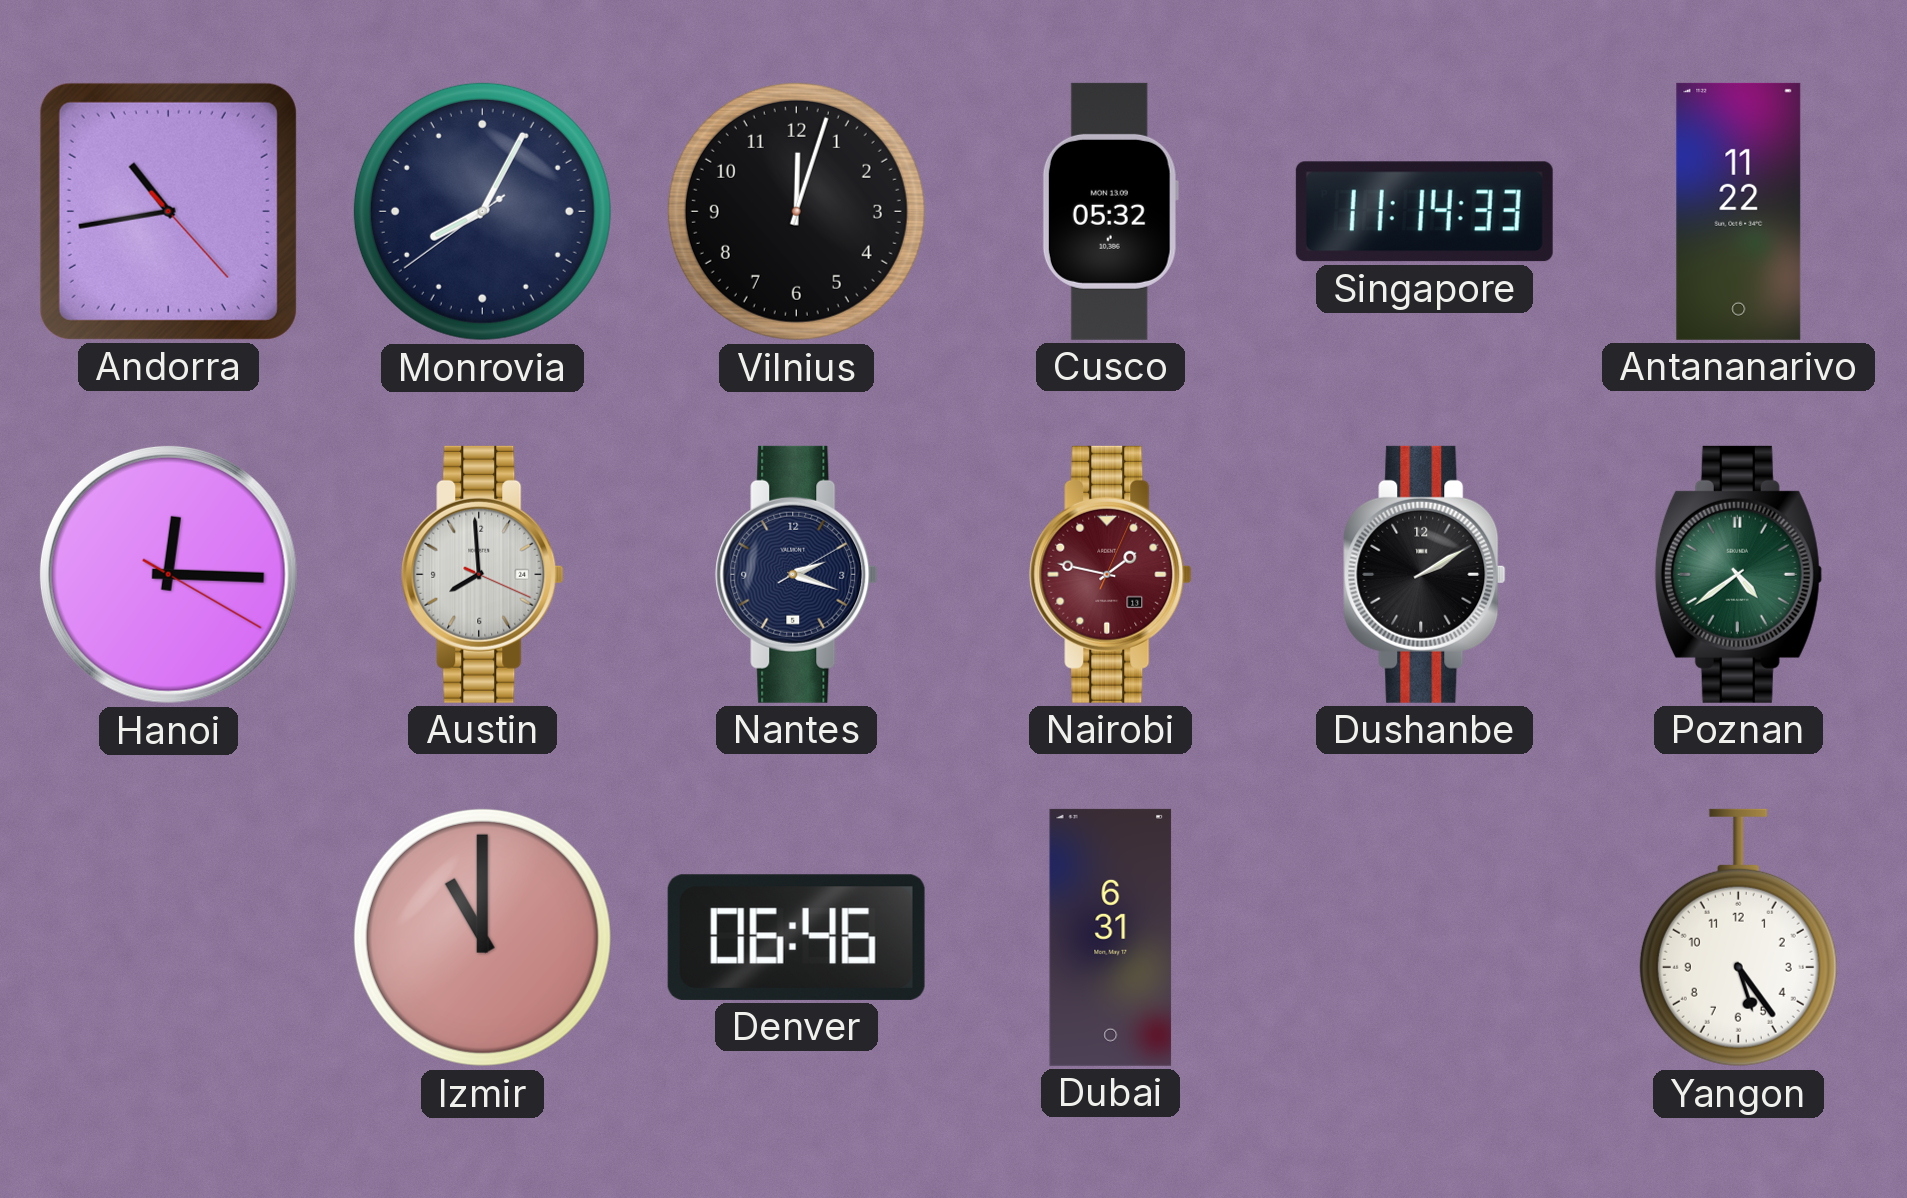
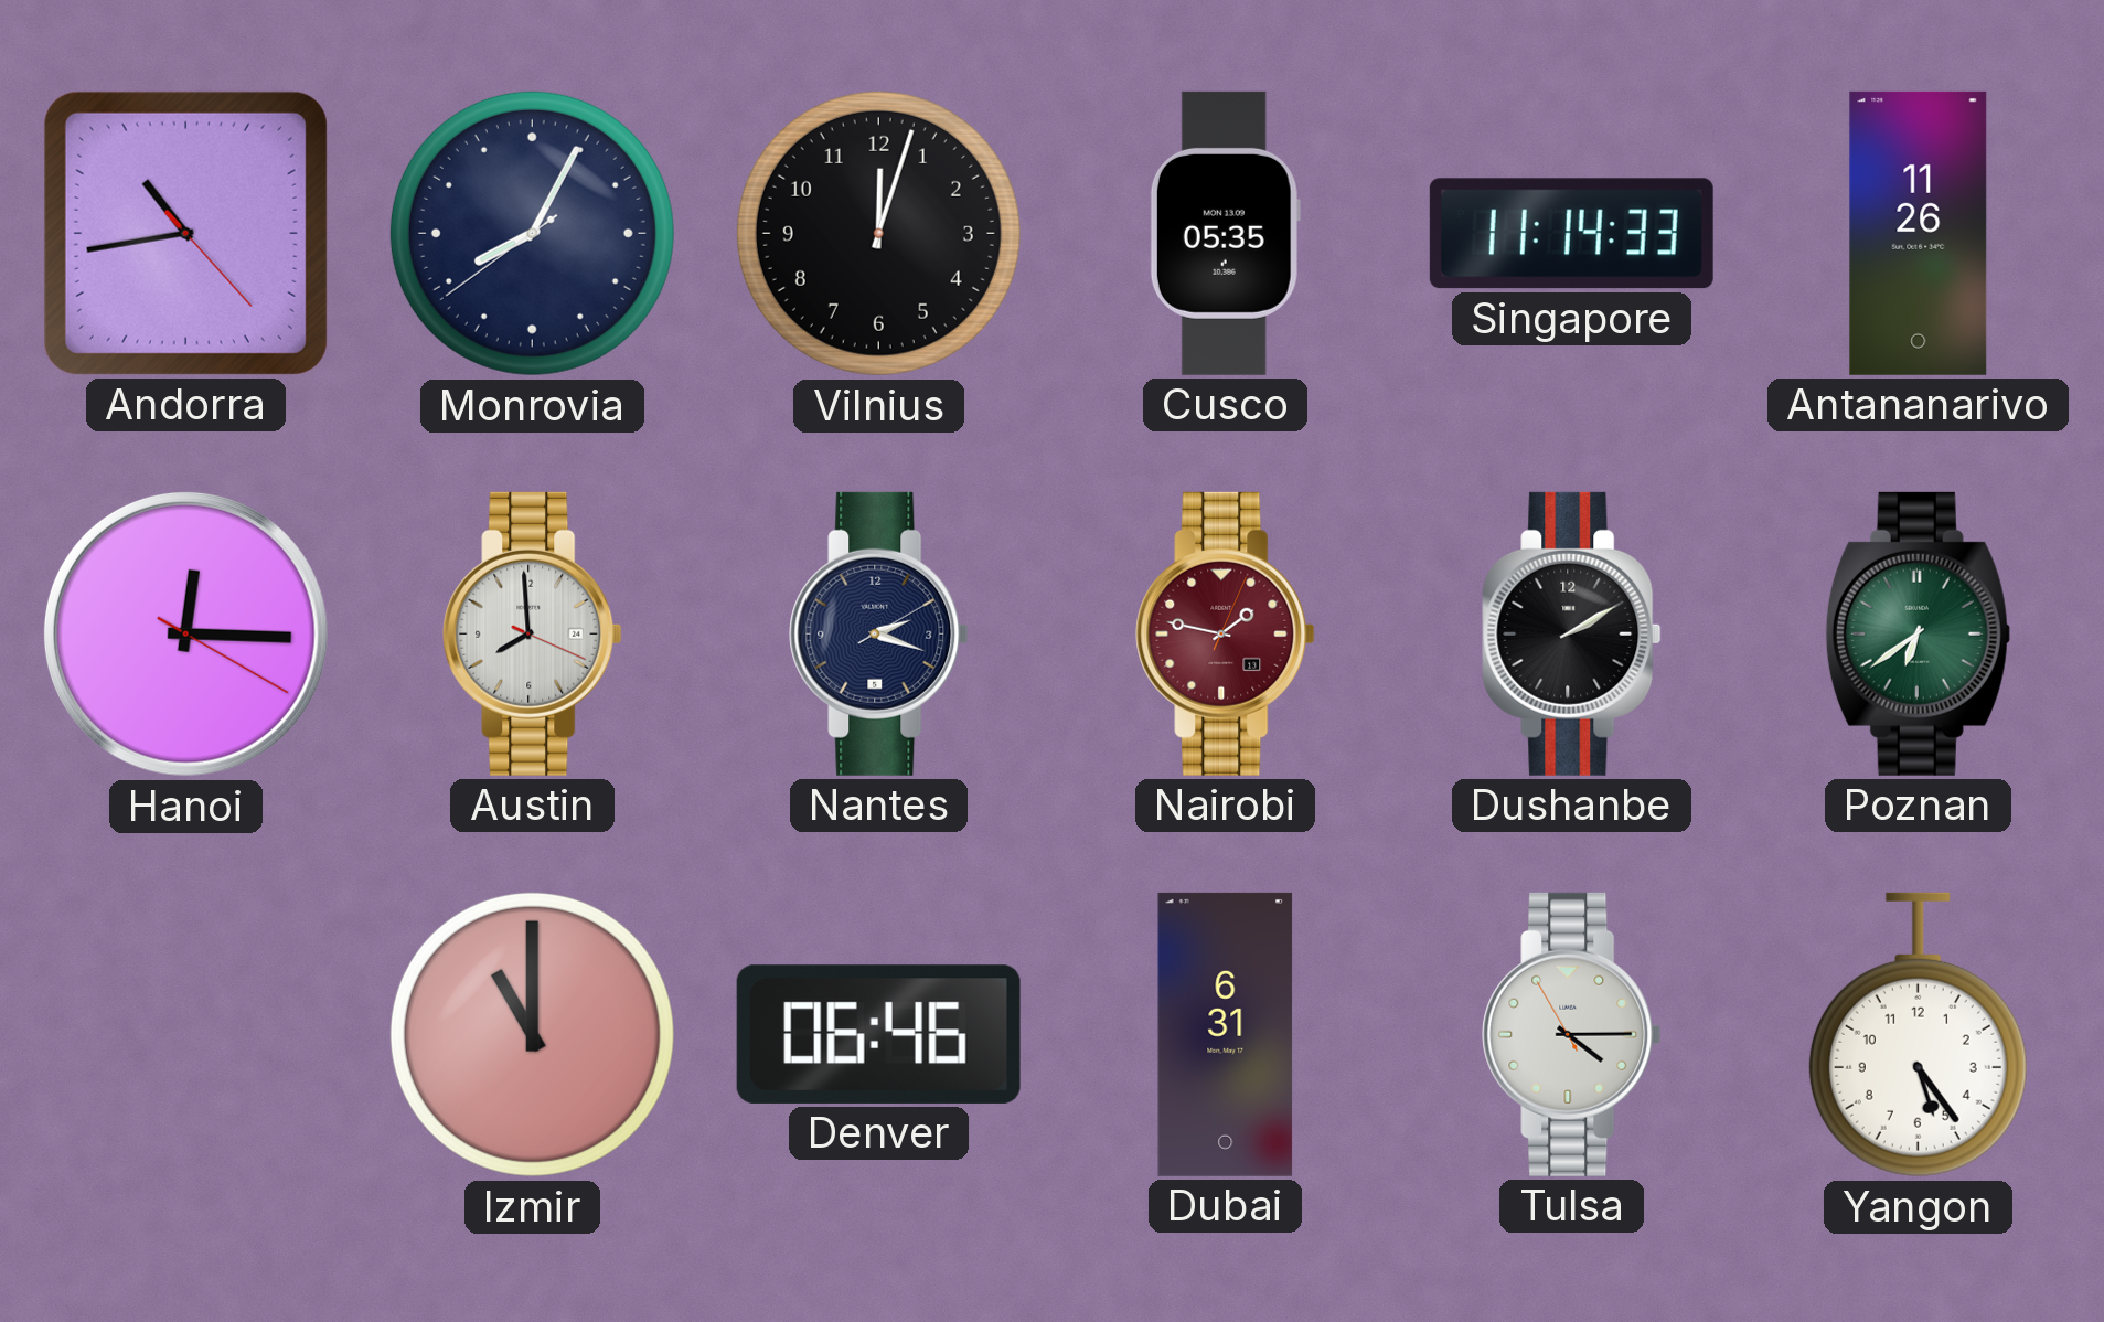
Cusco: 05:32 -> 05:35
Antananarivo: 11:22 -> 11:26
Poznan: 4:39 -> 6:39
Tulsa: none -> 4:14
